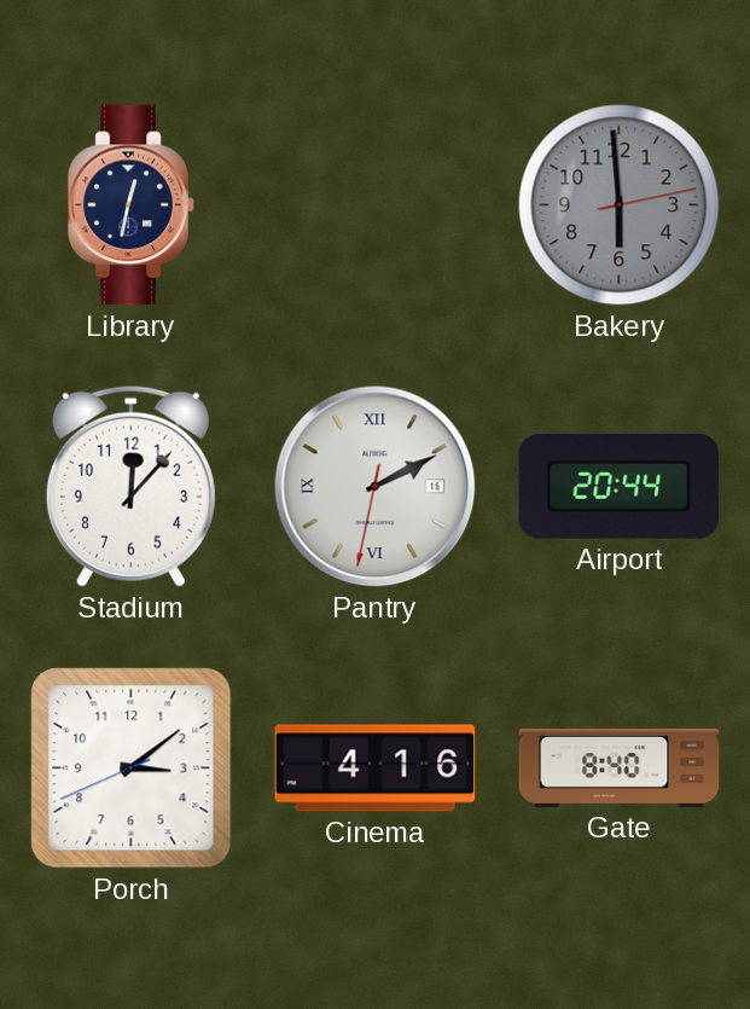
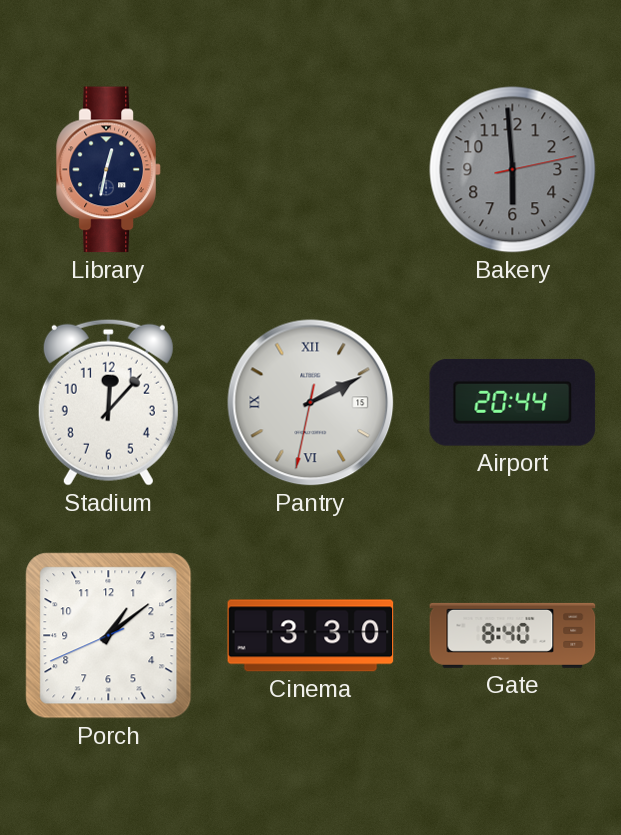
Porch: 3:08 -> 1:08
Cinema: 4:16 -> 3:30
